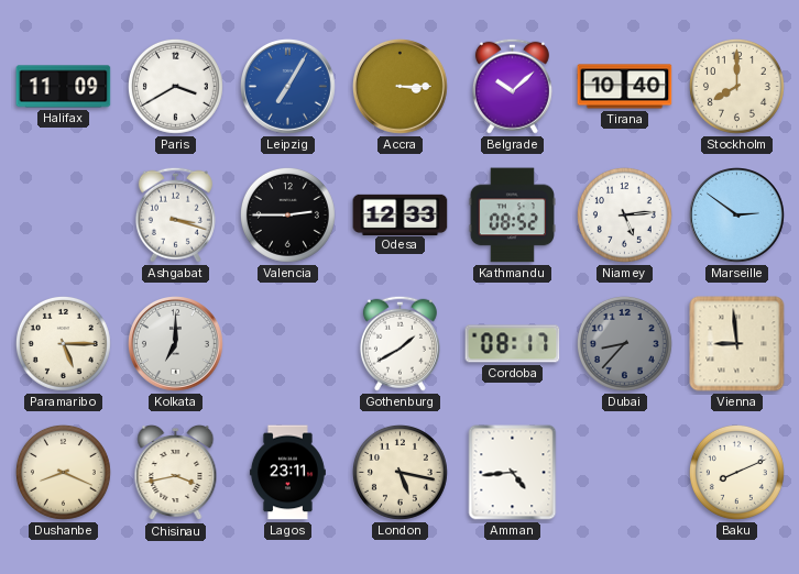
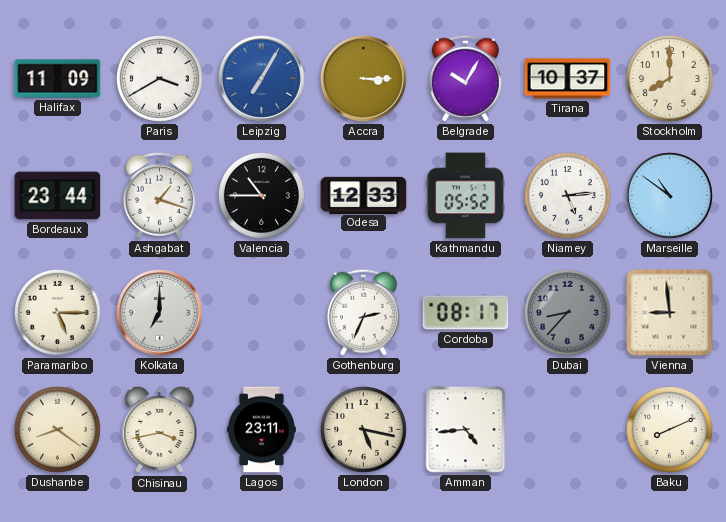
Belgrade: 10:08 -> 10:05
Tirana: 10:40 -> 10:37
Bordeaux: none -> 23:44
Ashgabat: 3:18 -> 1:18
Valencia: 2:45 -> 10:45
Kathmandu: 08:52 -> 05:52
Marseille: 2:51 -> 10:51
Gothenburg: 1:40 -> 2:34
Dushanbe: 8:19 -> 8:21
